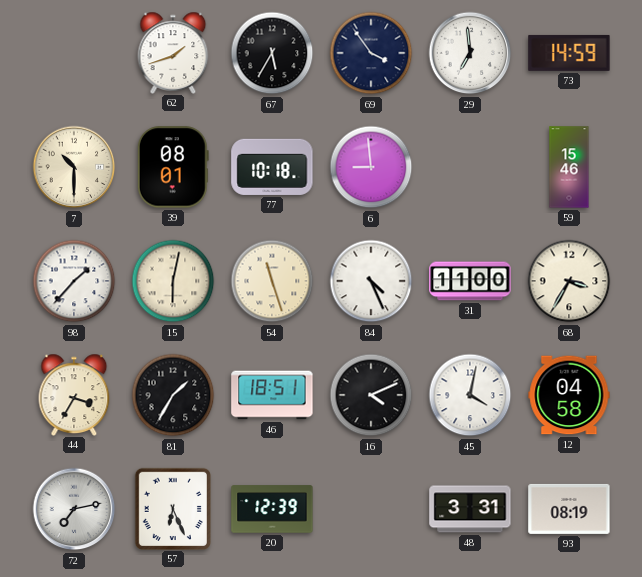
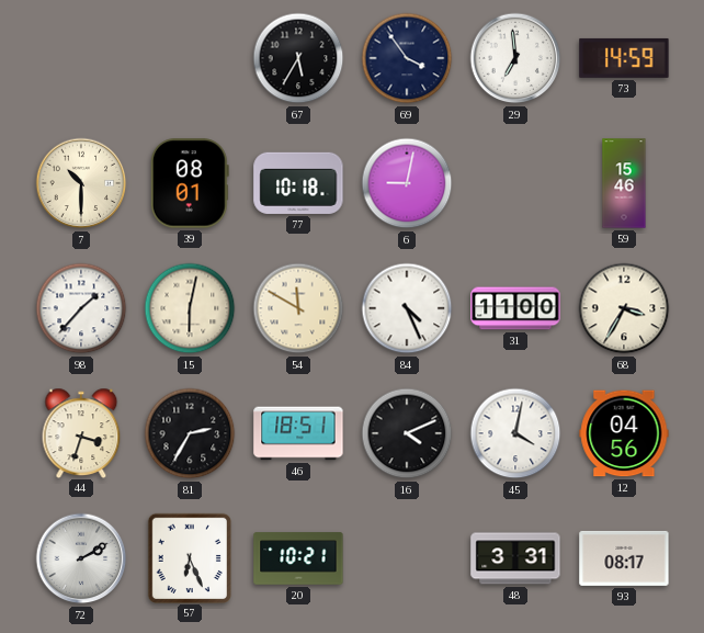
62: 1:42 -> none
6: 8:59 -> 9:02
54: 11:27 -> 11:50
44: 3:35 -> 3:33
81: 1:35 -> 2:35
12: 04:58 -> 04:56
72: 7:13 -> 2:10
20: 12:39 -> 10:21
93: 08:19 -> 08:17
